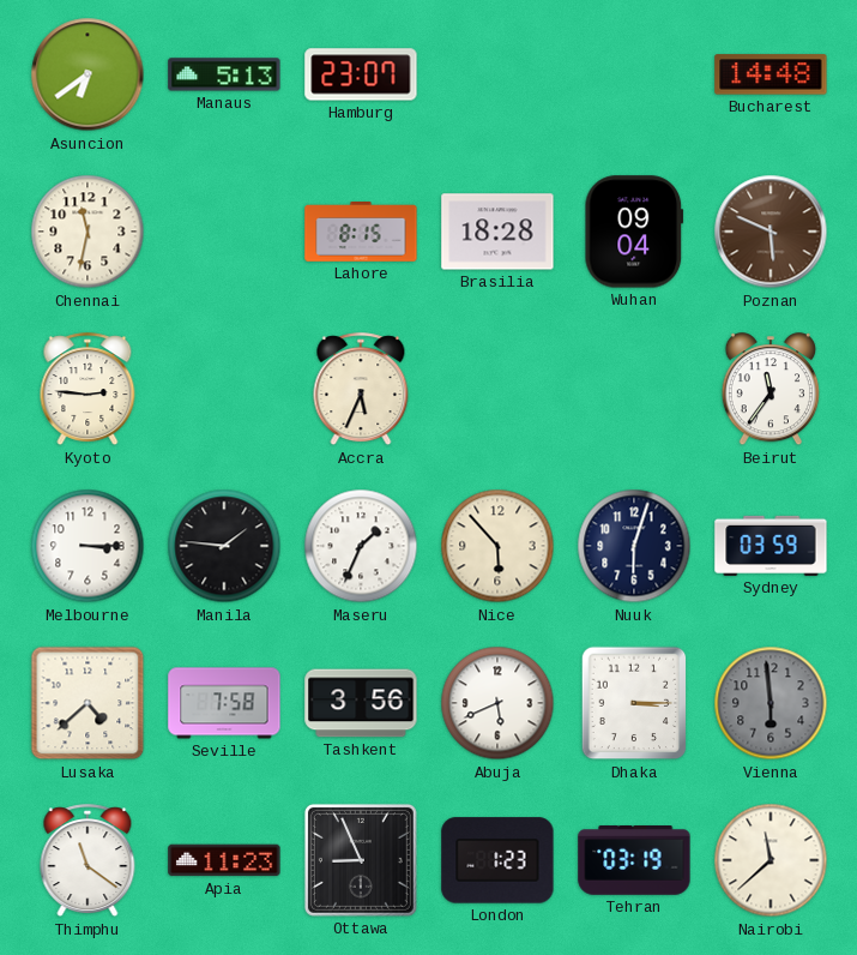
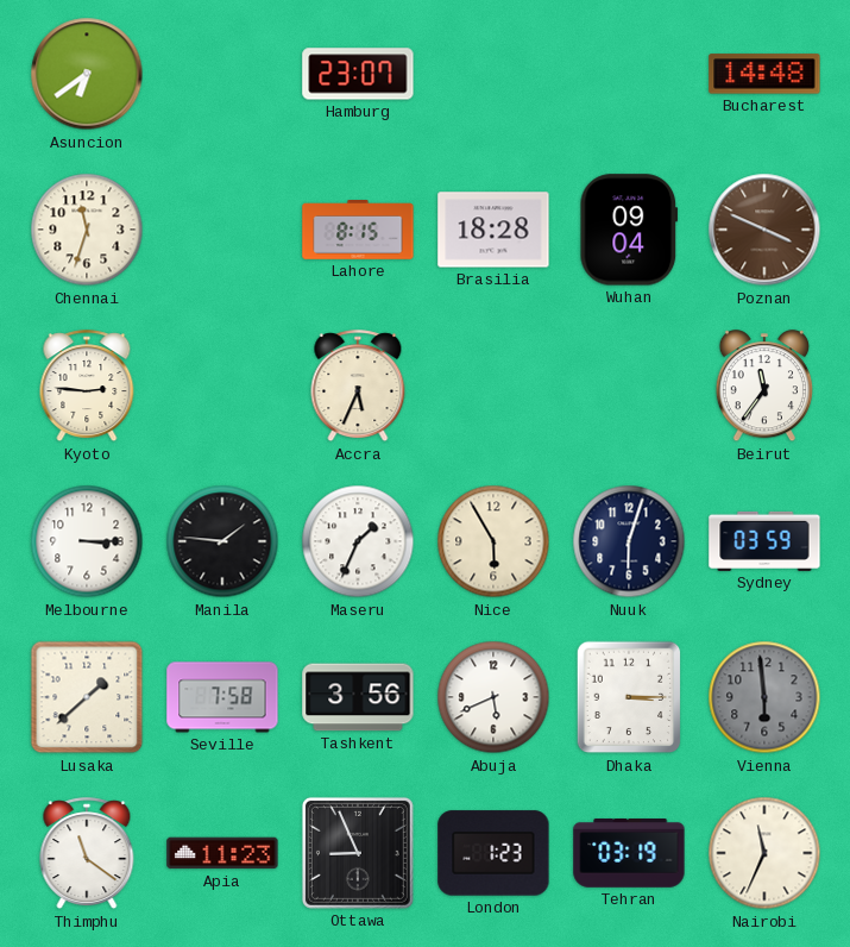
Manaus: 5:13 -> none
Chennai: 11:32 -> 11:33
Poznan: 5:49 -> 3:49
Nice: 5:53 -> 5:55
Lusaka: 4:38 -> 1:38
Nairobi: 11:38 -> 11:34
